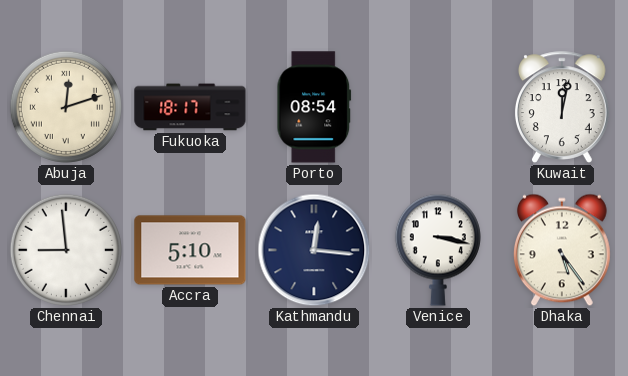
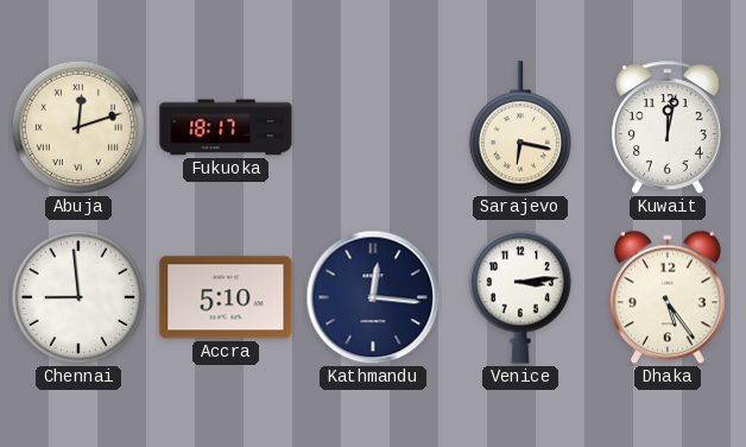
Porto: 08:54 -> none
Sarajevo: none -> 6:17
Venice: 3:17 -> 3:14
